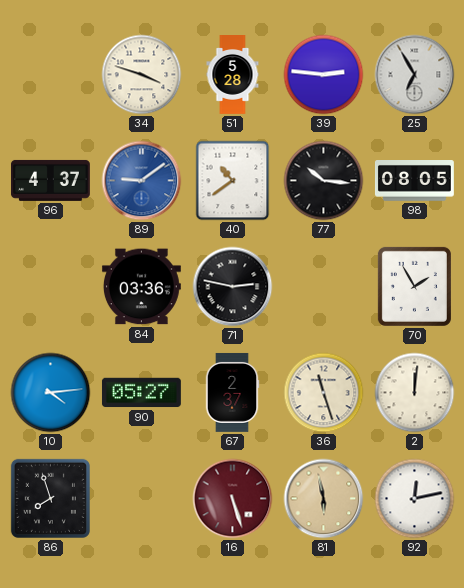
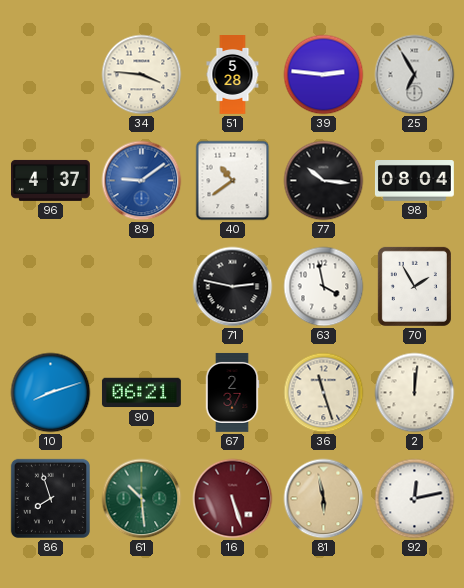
34: 3:48 -> 3:46
98: 08:05 -> 08:04
84: 03:36 -> none
63: none -> 3:58
10: 4:14 -> 8:12
90: 05:27 -> 06:21
61: none -> 10:29
